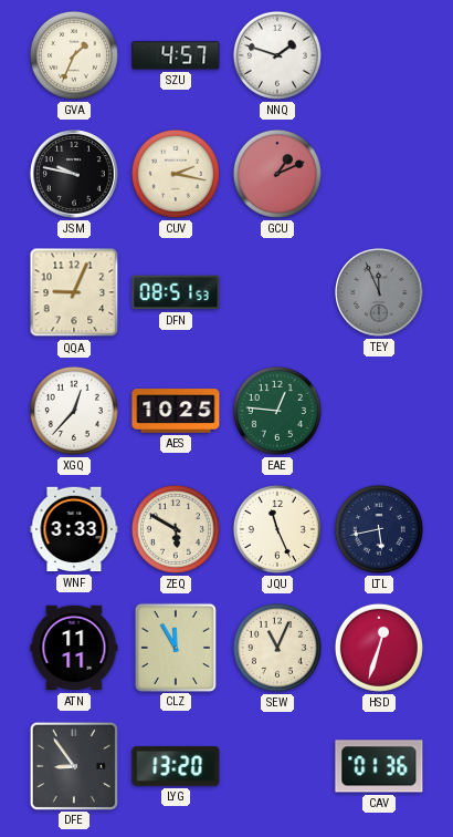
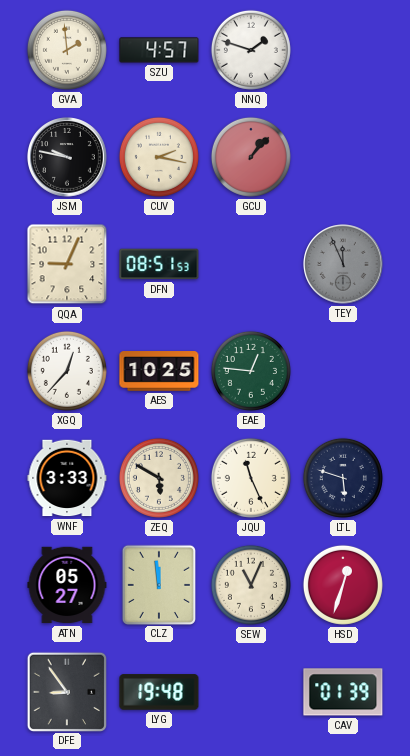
GVA: 1:34 -> 1:59
GCU: 1:11 -> 1:07
LTL: 5:43 -> 5:48
ATN: 11:11 -> 05:27
CLZ: 11:55 -> 11:59
LYG: 13:20 -> 19:48
CAV: 01:36 -> 01:39
